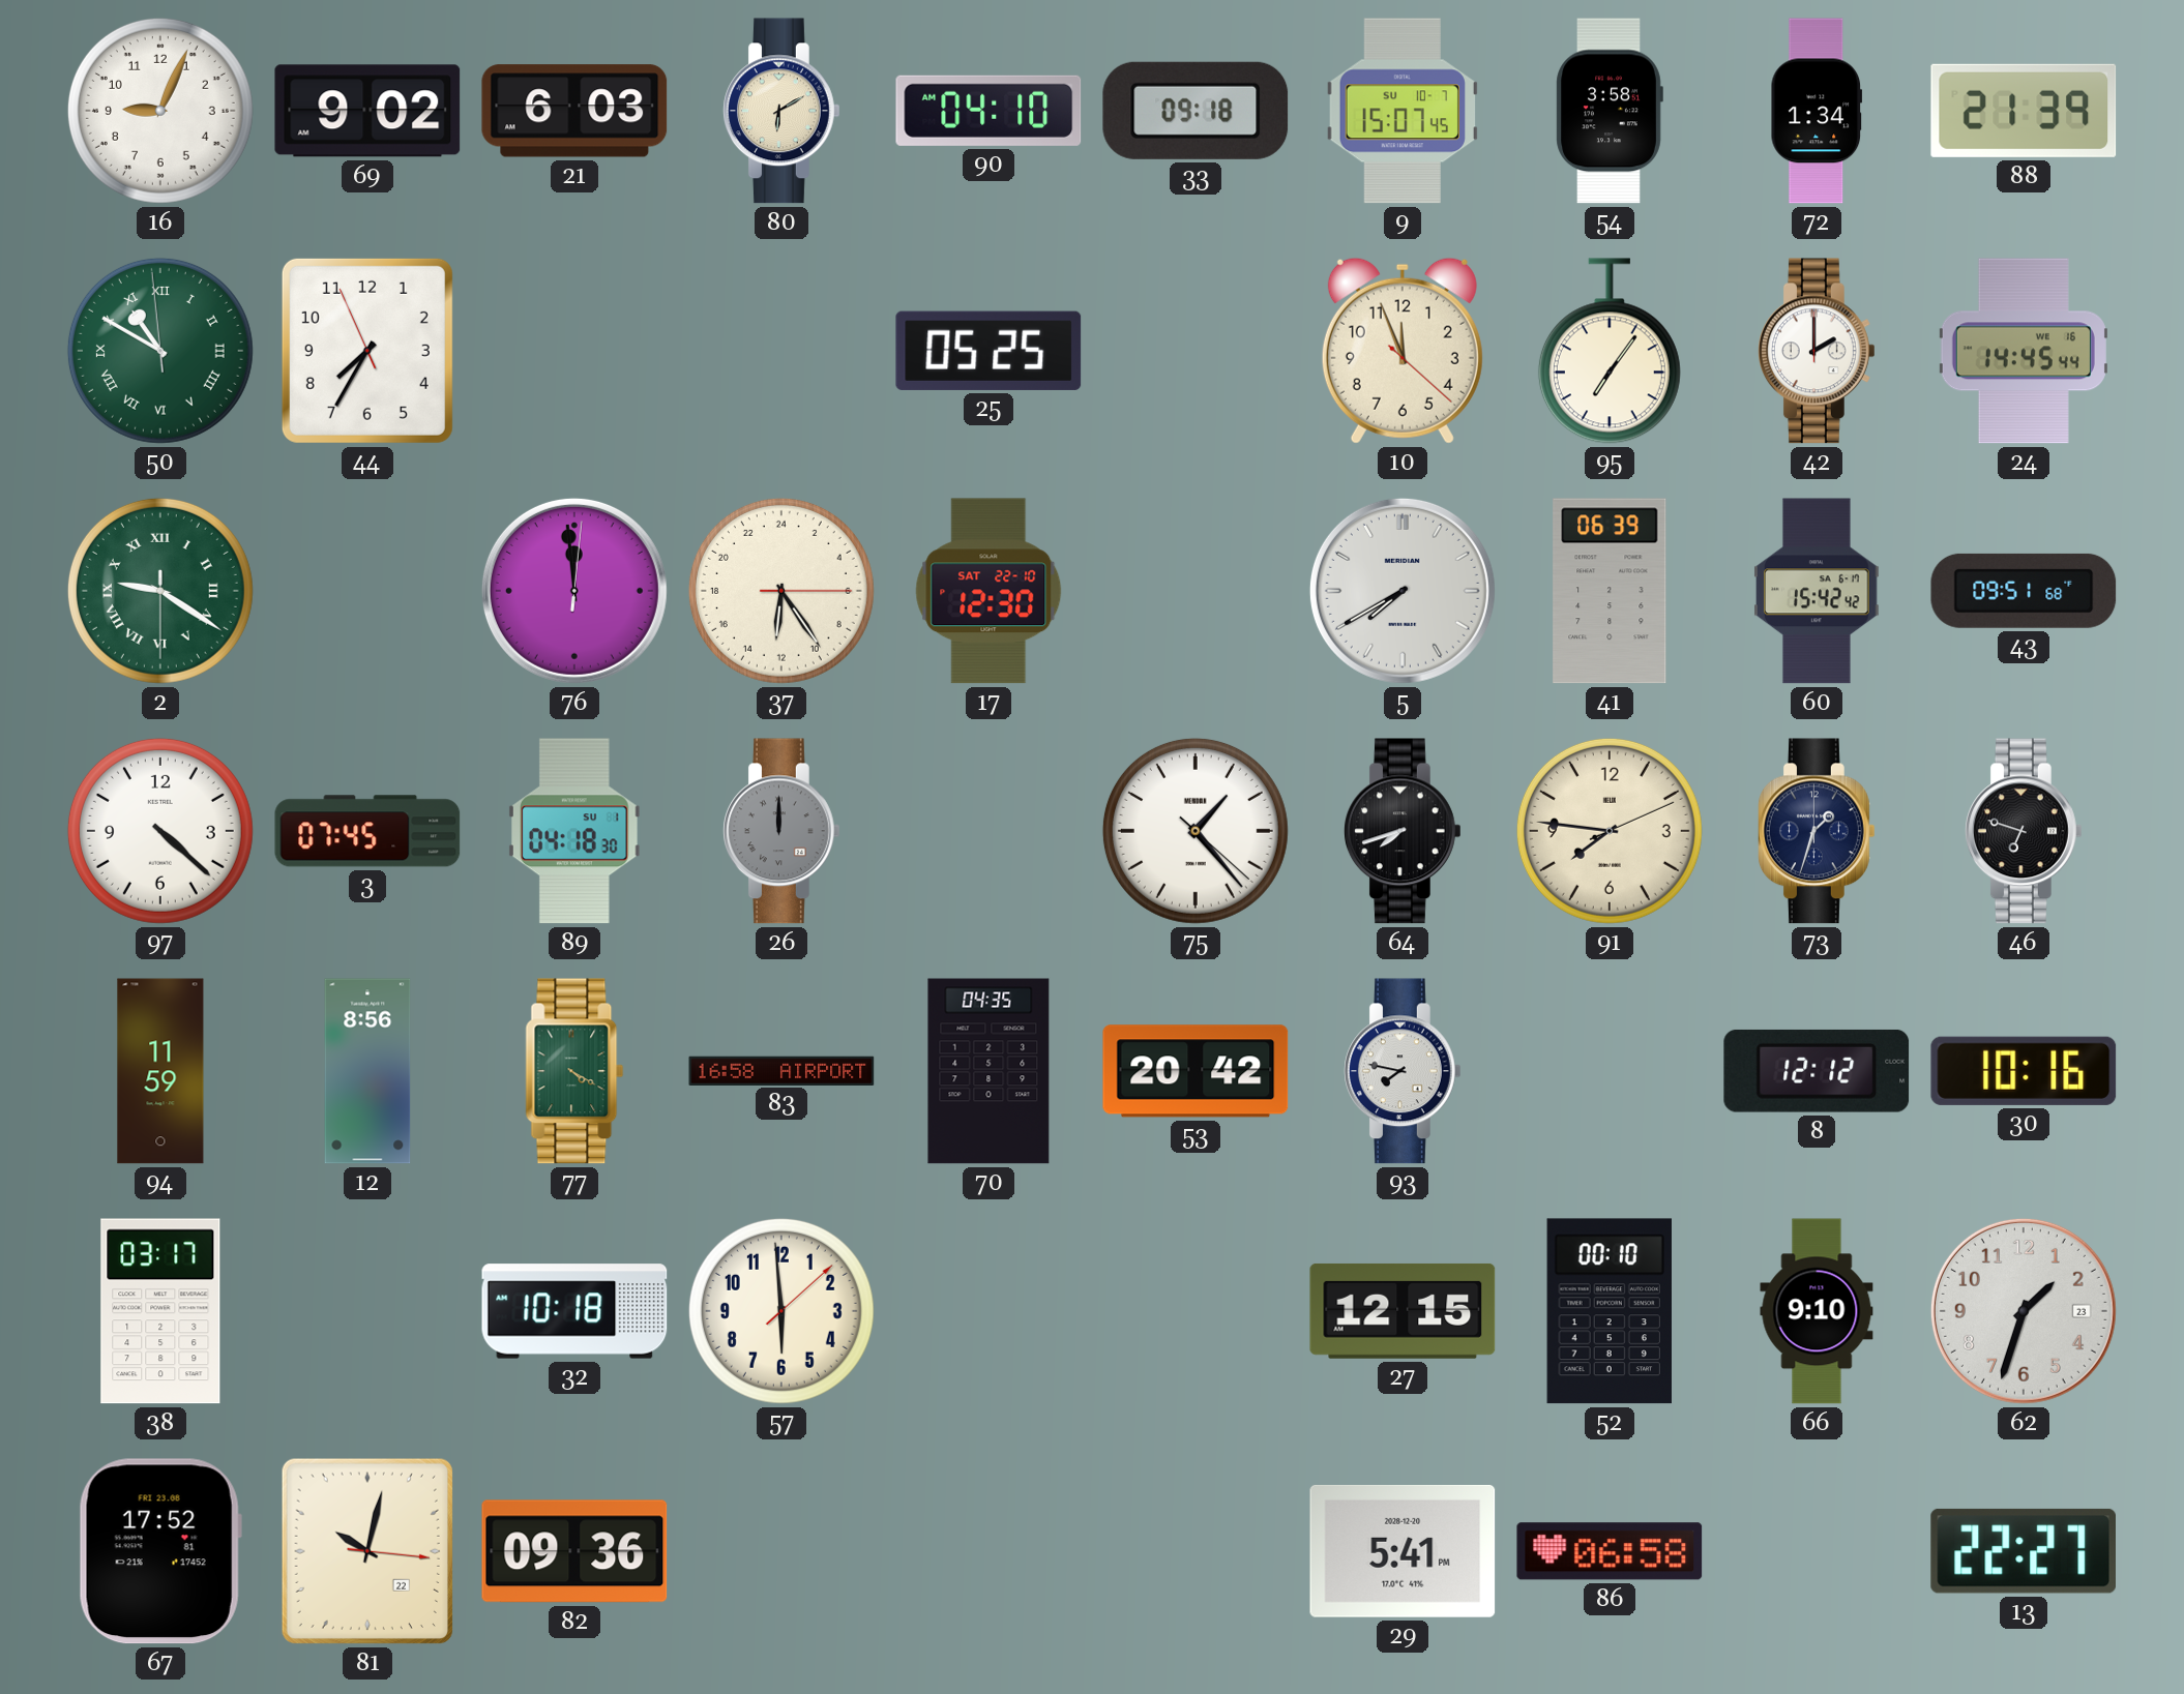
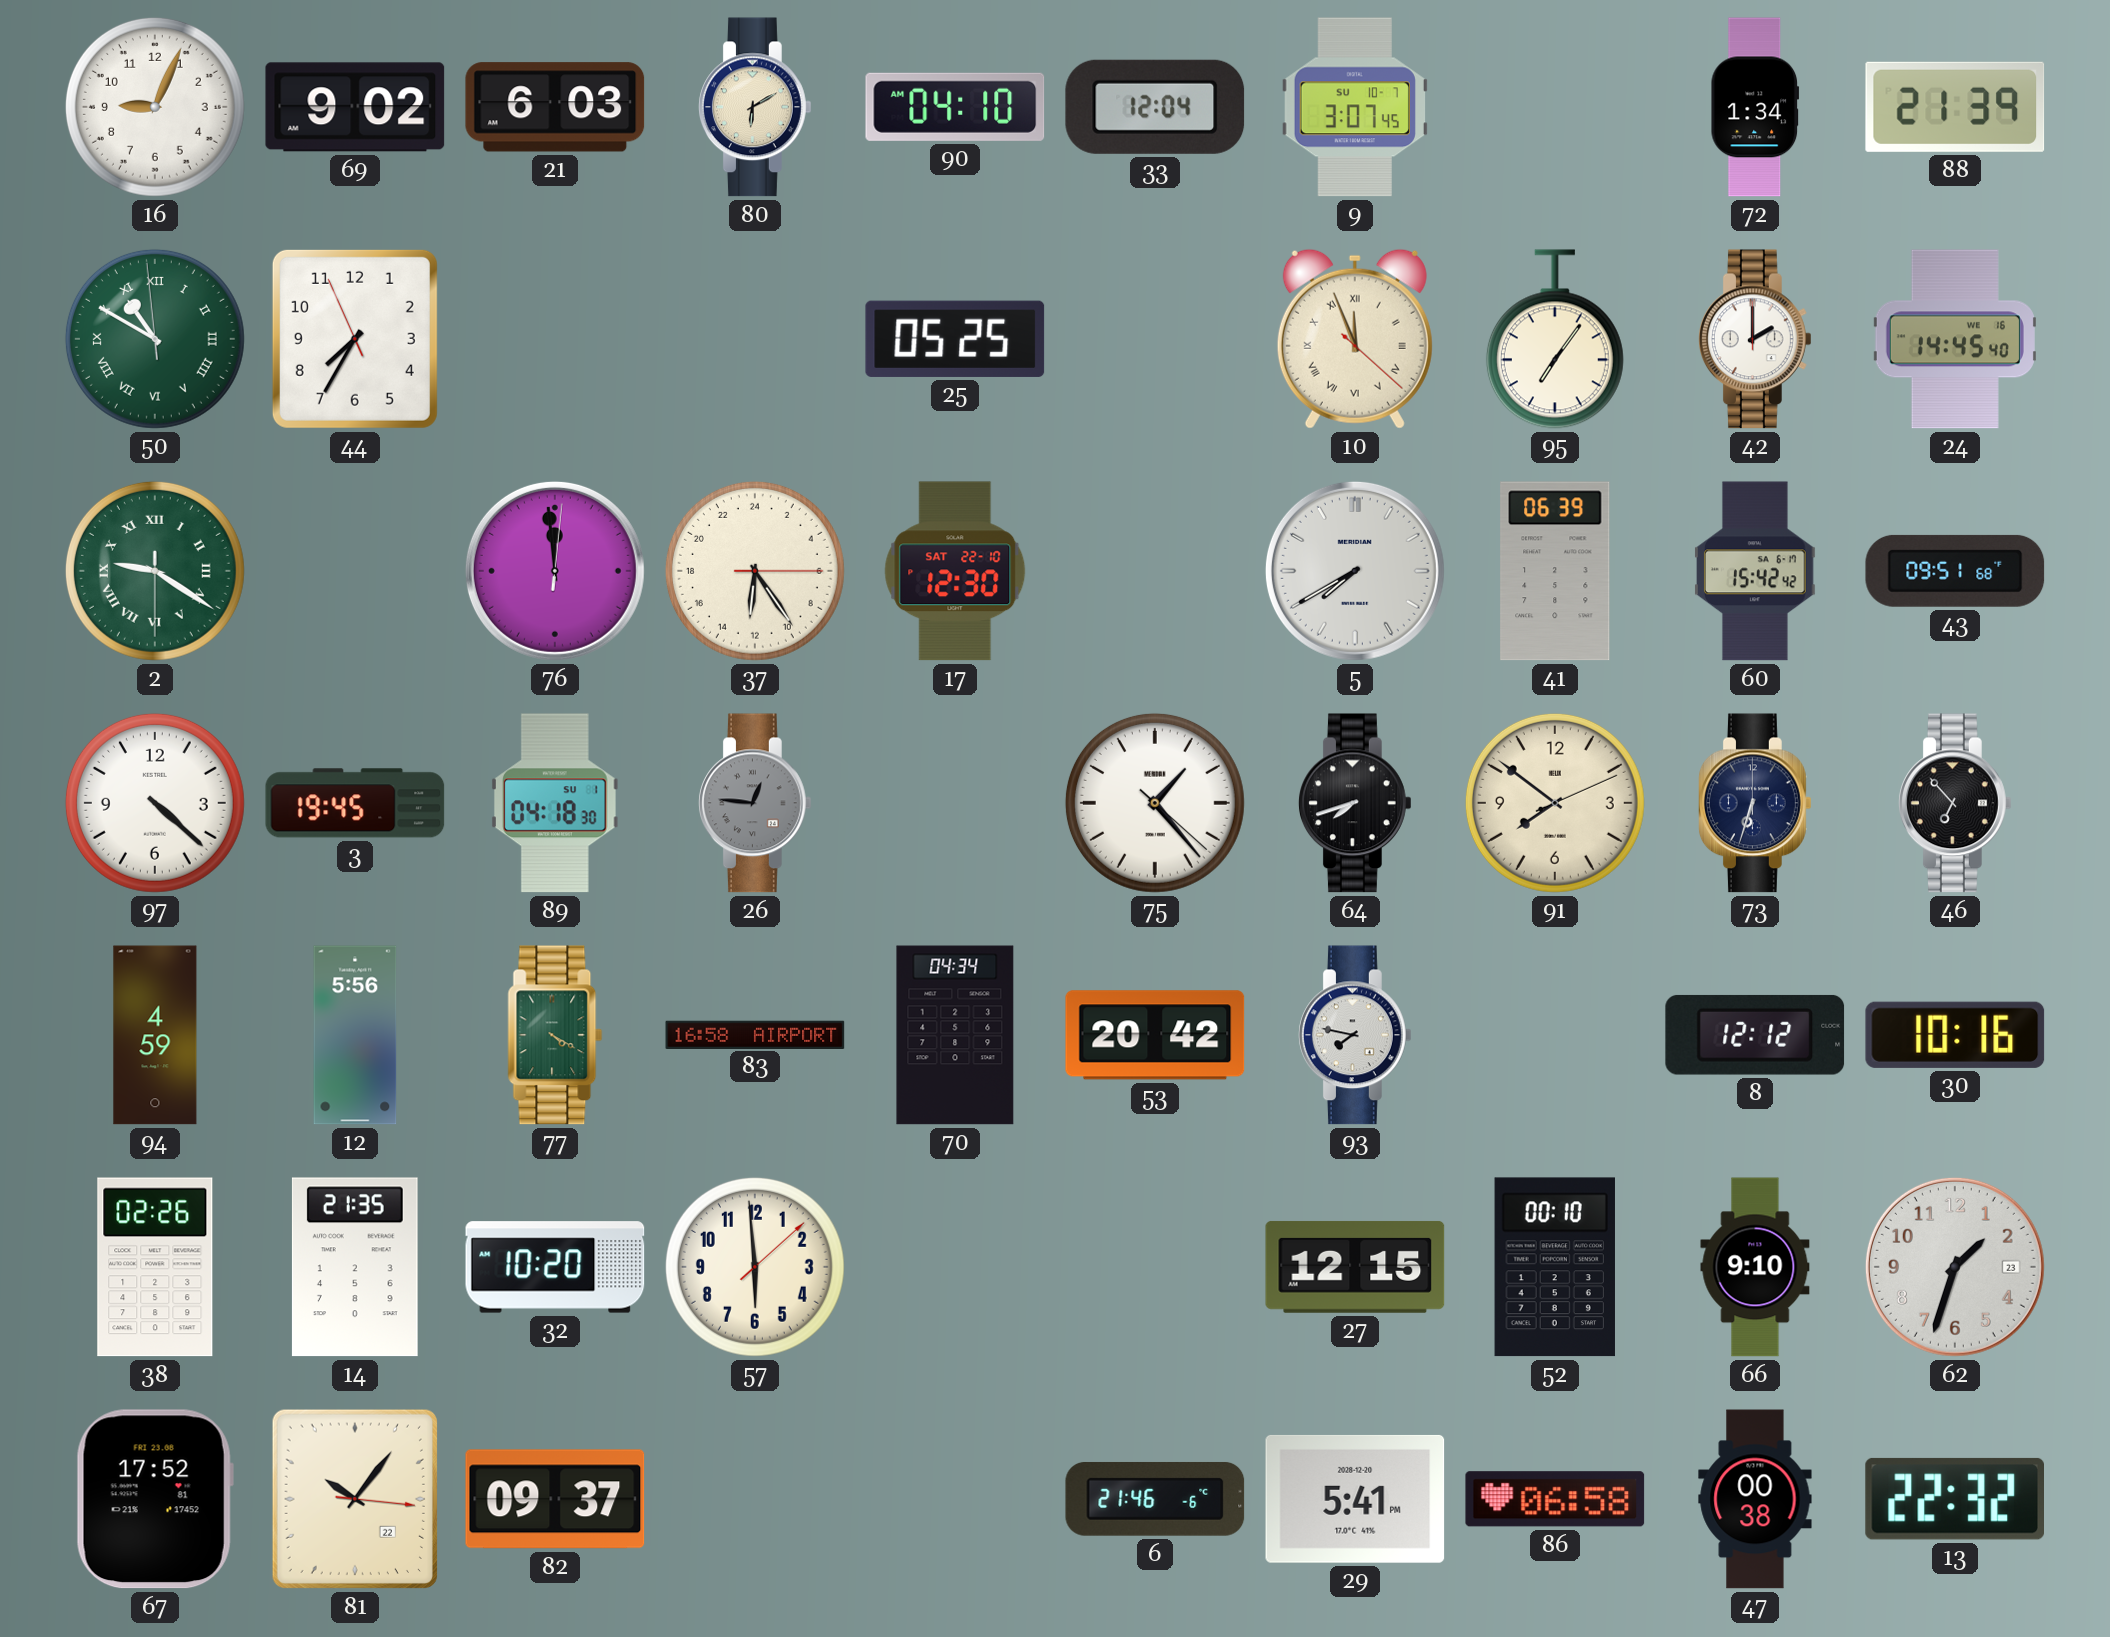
33: 09:18 -> 12:04
9: 15:07 -> 3:07
54: 3:58 -> none
10 numerals: Arabic -> Roman
24: 14:45:44 -> 14:45:40
3: 07:45 -> 19:45
26: 12:00 -> 12:46
91: 7:46 -> 7:51
73: 1:33 -> 6:33
46: 6:48 -> 6:53
94: 11:59 -> 4:59
12: 8:56 -> 5:56
70: 04:35 -> 04:34
38: 03:17 -> 02:26
14: none -> 21:35
32: 10:18 -> 10:20
81: 10:02 -> 10:06
82: 09:36 -> 09:37
6: none -> 21:46
47: none -> 00:38
13: 22:27 -> 22:32
